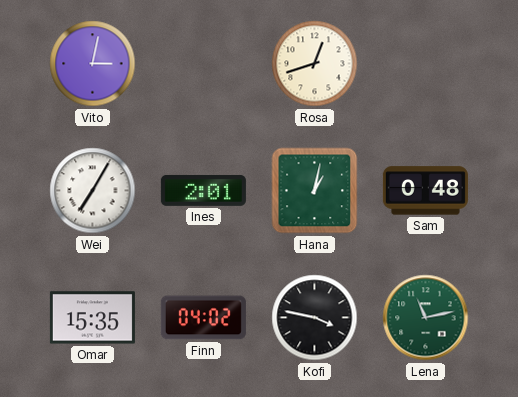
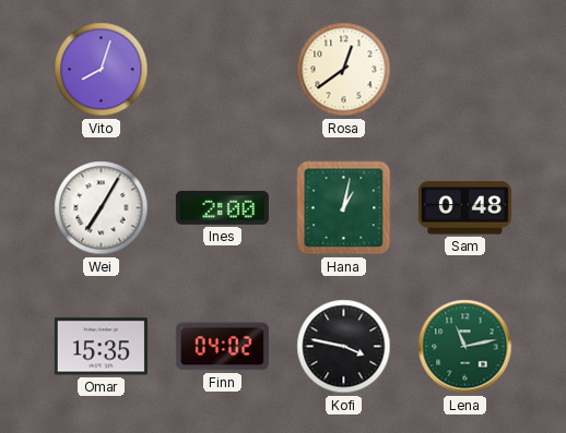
Vito: 3:02 -> 8:03
Rosa: 12:42 -> 12:39
Ines: 2:01 -> 2:00
